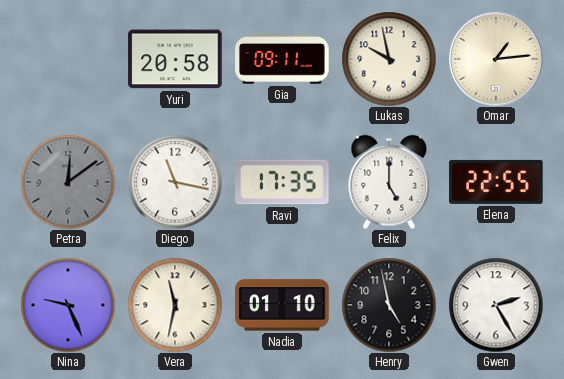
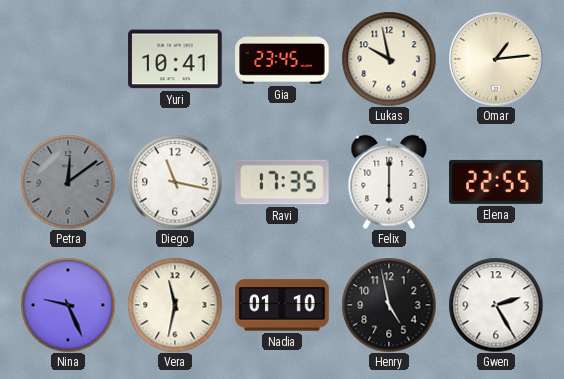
Yuri: 20:58 -> 10:41
Gia: 09:11 -> 23:45
Felix: 5:00 -> 6:00
